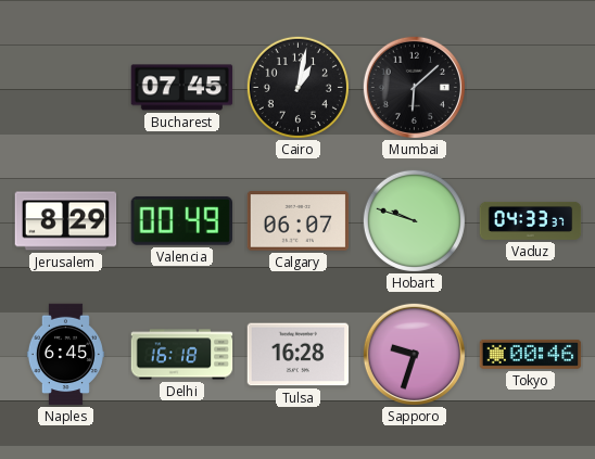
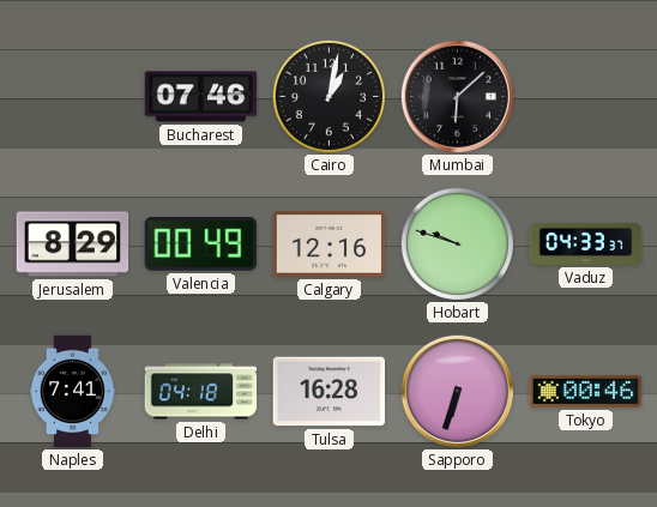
Bucharest: 07:45 -> 07:46
Calgary: 06:07 -> 12:16
Naples: 6:45 -> 7:41
Delhi: 16:18 -> 04:18
Sapporo: 9:33 -> 6:33
